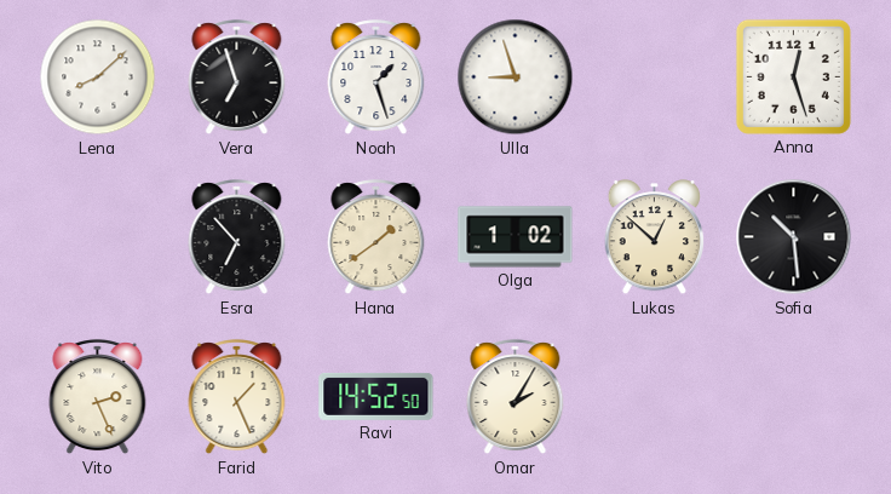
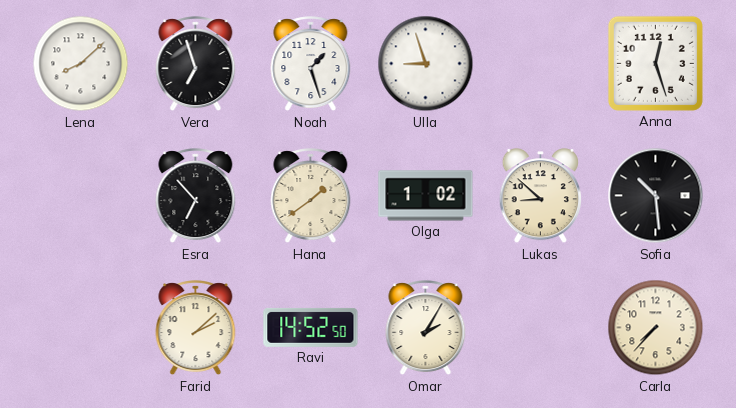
Lukas: 12:52 -> 8:52
Vito: 2:26 -> none
Farid: 1:26 -> 2:08
Carla: none -> 7:37
